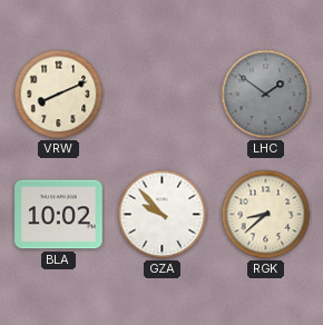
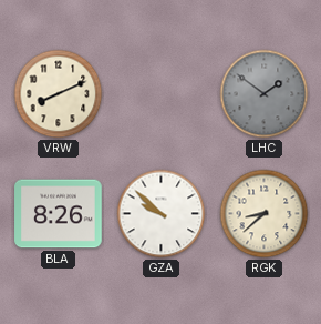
BLA: 10:02 -> 8:26
GZA: 9:53 -> 9:52
